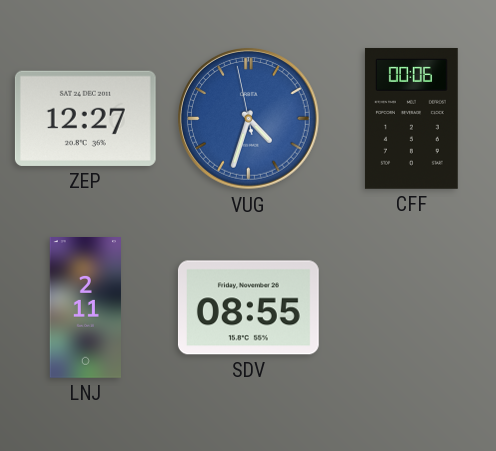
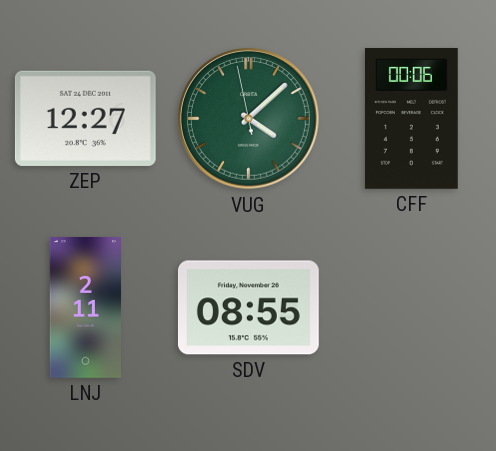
VUG: 4:32 -> 4:07
VUG dial: blue -> green
